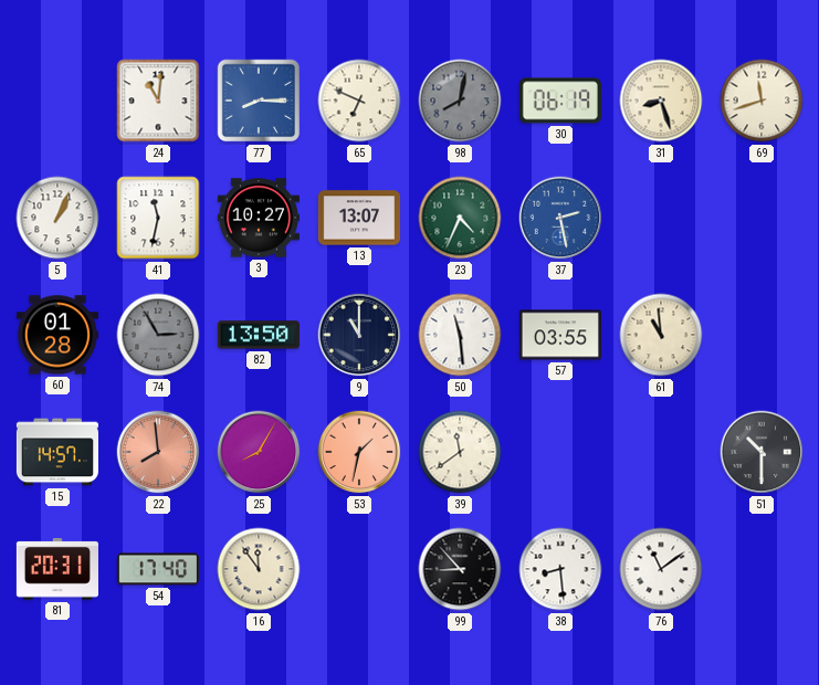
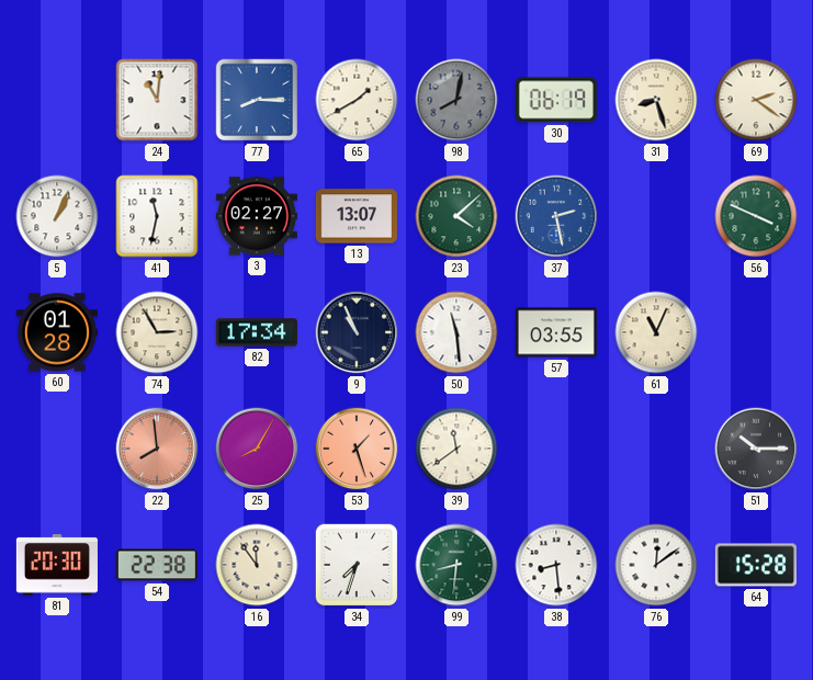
65: 6:49 -> 1:40
69: 11:42 -> 2:21
3: 10:27 -> 02:27
23: 4:34 -> 4:08
56: none -> 3:49
74 dial: grey -> cream
82: 13:50 -> 17:34
9: 11:00 -> 10:56
61: 10:59 -> 11:04
15: 14:57 -> none
53: 1:32 -> 1:27
51: 10:30 -> 10:15
81: 20:31 -> 20:30
54: 17:40 -> 22:38
34: none -> 7:33
99: 8:53 -> 8:31
99 dial: black -> green
76: 11:09 -> 12:09
64: none -> 15:28
